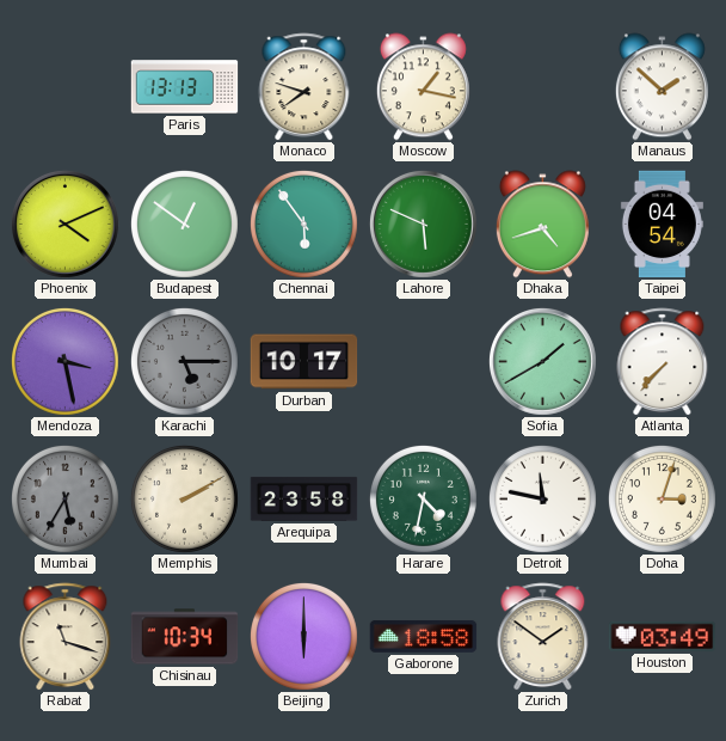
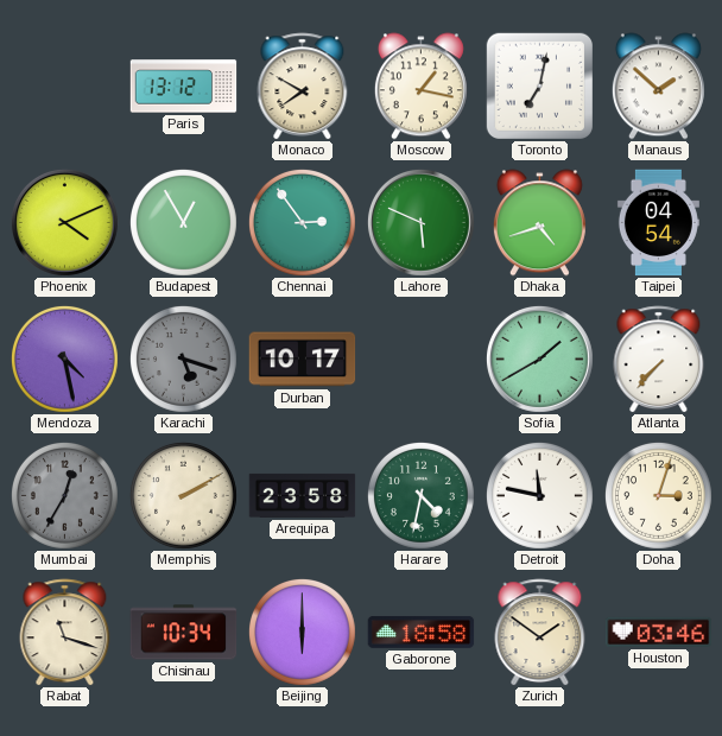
Paris: 13:13 -> 13:12
Monaco: 7:48 -> 7:50
Toronto: none -> 7:02
Budapest: 12:51 -> 12:55
Chennai: 5:54 -> 2:54
Mendoza: 3:28 -> 4:28
Karachi: 5:15 -> 5:18
Mumbai: 5:35 -> 12:35
Houston: 03:49 -> 03:46
